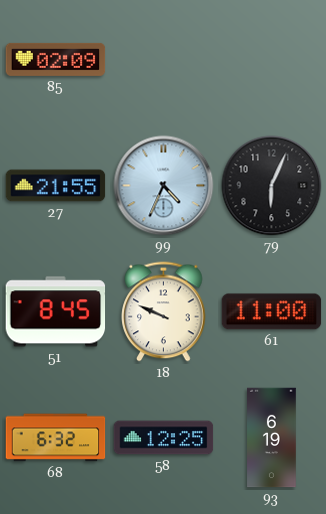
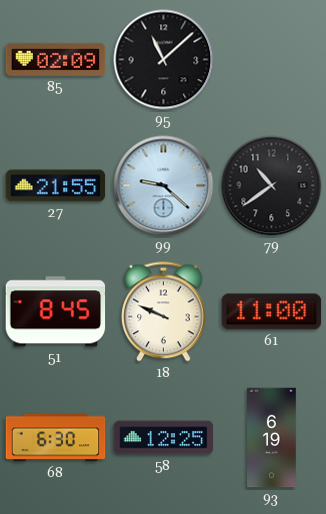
95: none -> 11:08
99: 4:34 -> 9:22
79: 6:04 -> 10:39
68: 6:32 -> 6:30
